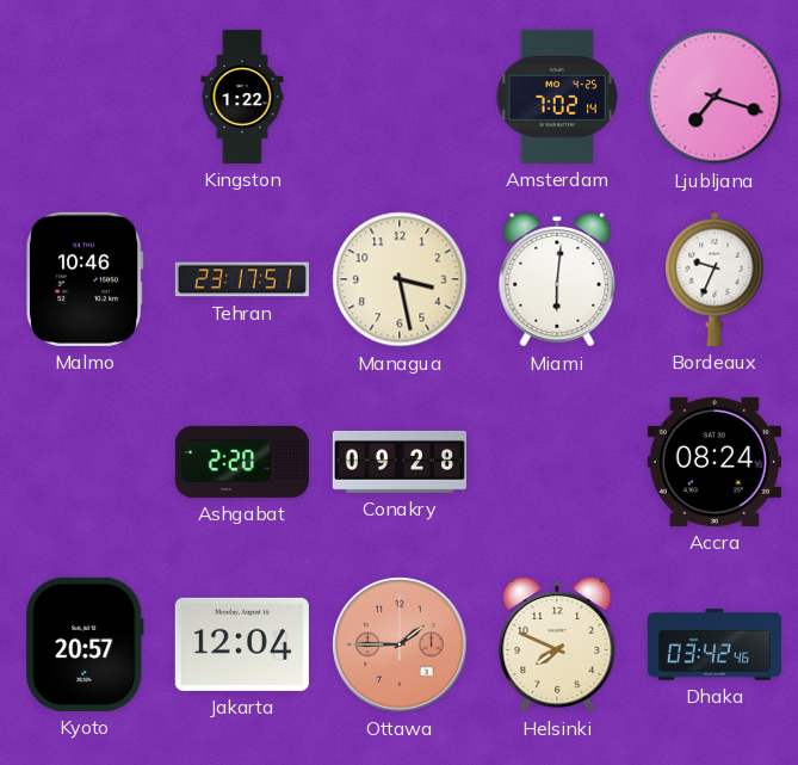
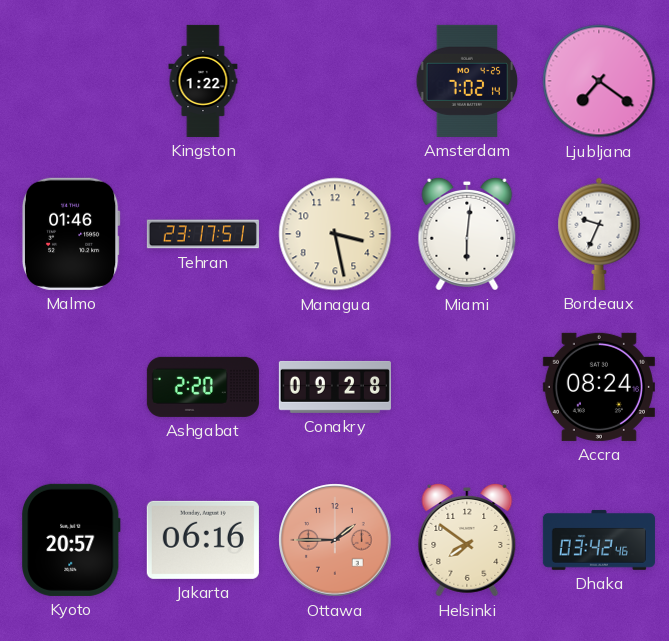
Ljubljana: 7:18 -> 7:21
Malmo: 10:46 -> 01:46
Jakarta: 12:04 -> 06:16
Helsinki: 7:49 -> 7:51
